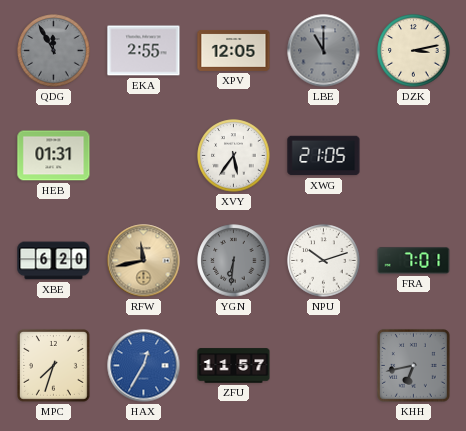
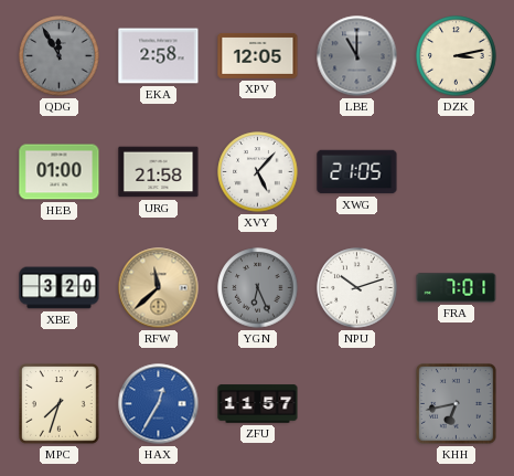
EKA: 2:55 -> 2:58
HEB: 01:31 -> 01:00
URG: none -> 21:58
XVY: 5:36 -> 5:07
XBE: 6:20 -> 3:20
RFW: 11:43 -> 11:38
YGN: 6:31 -> 6:26
